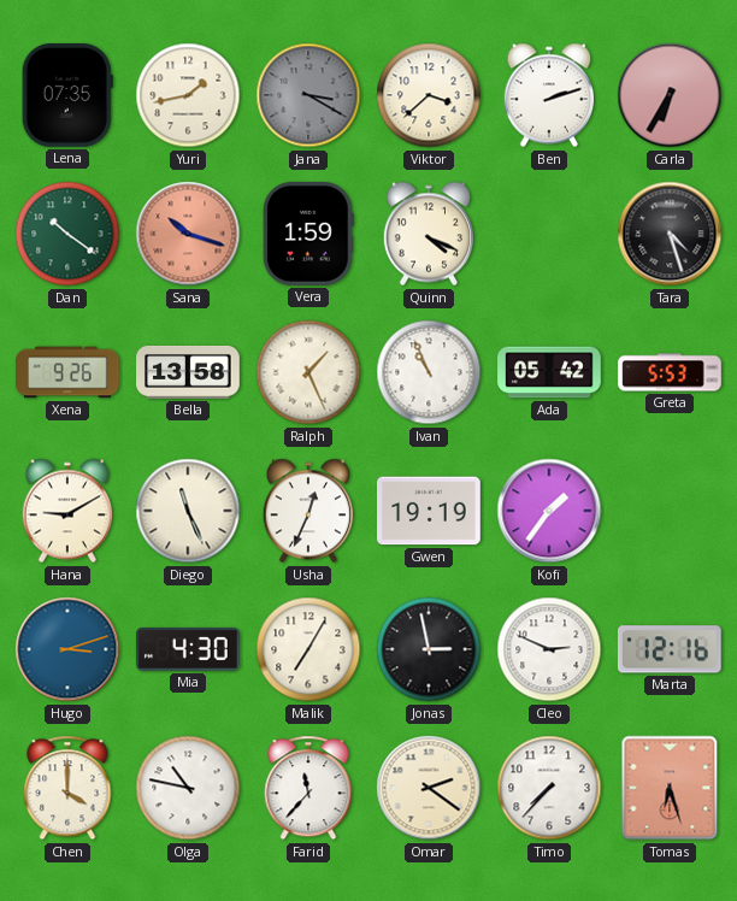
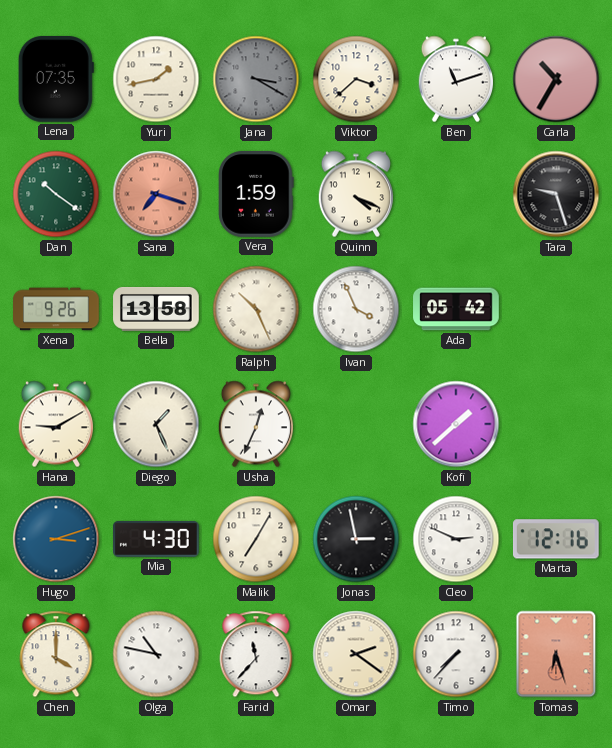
Ben: 2:12 -> 11:12
Carla: 6:35 -> 10:35
Sana: 10:18 -> 7:18
Tara: 4:27 -> 9:27
Ralph: 1:26 -> 10:26
Ivan: 10:56 -> 3:56
Greta: 5:53 -> none
Diego: 11:26 -> 1:26
Gwen: 19:19 -> none
Kofi: 1:36 -> 1:38
